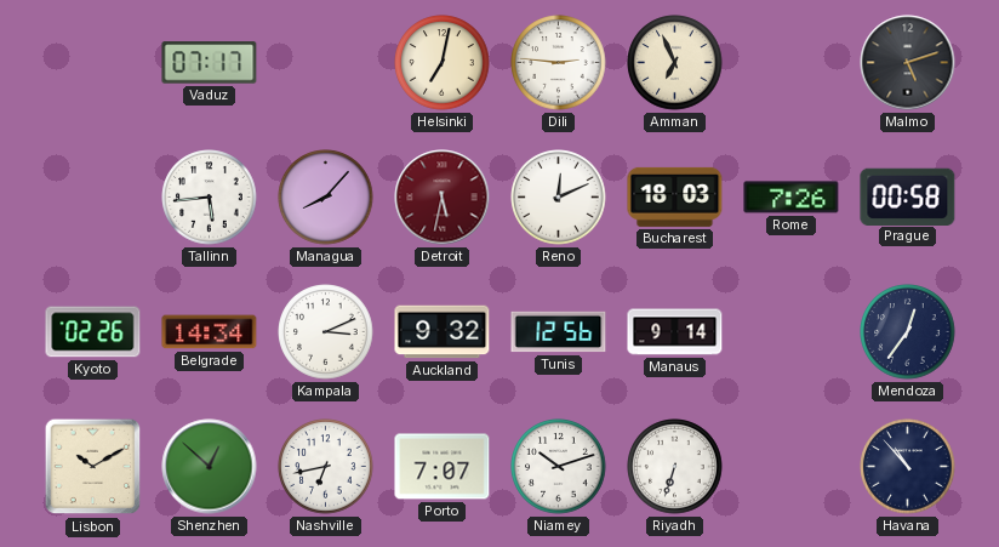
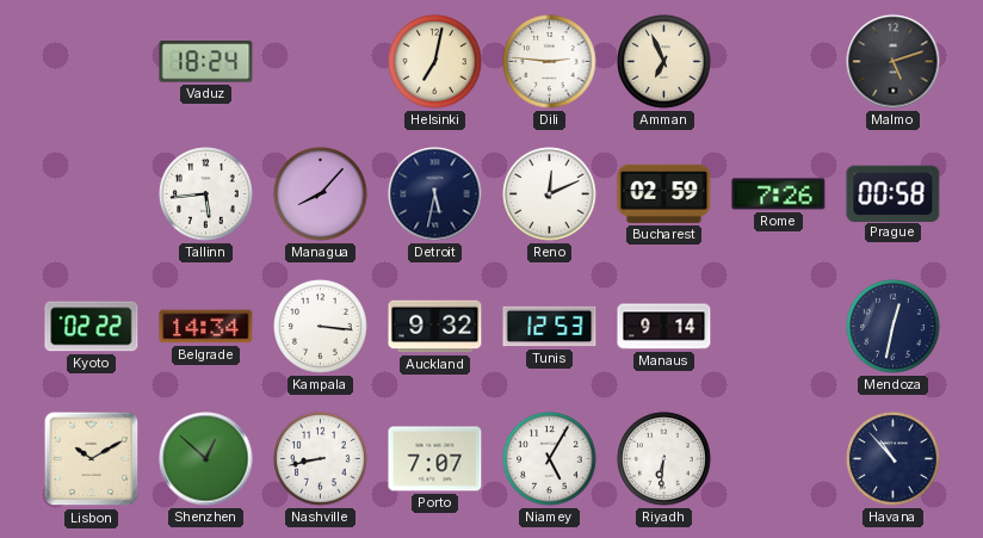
Vaduz: 07:17 -> 18:24
Detroit dial: burgundy -> navy
Bucharest: 18:03 -> 02:59
Kyoto: 02:26 -> 02:22
Kampala: 3:11 -> 3:16
Tunis: 12:56 -> 12:53
Mendoza: 12:36 -> 12:32
Nashville: 6:43 -> 8:43
Niamey: 10:12 -> 5:05
Riyadh: 6:33 -> 6:31
